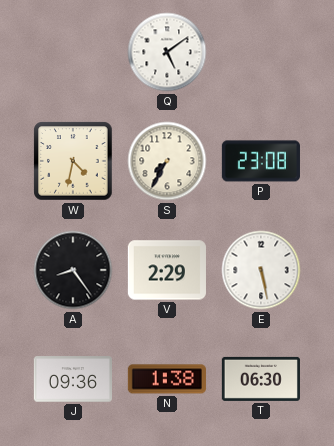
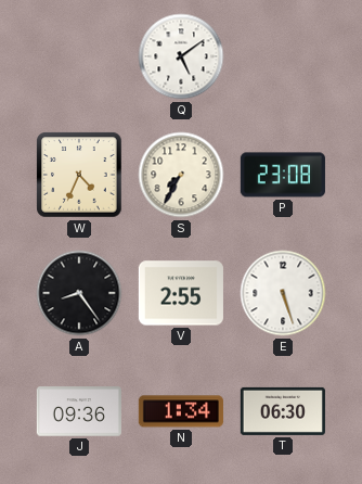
W: 4:32 -> 4:34
V: 2:29 -> 2:55
E: 5:28 -> 5:27
N: 1:38 -> 1:34
